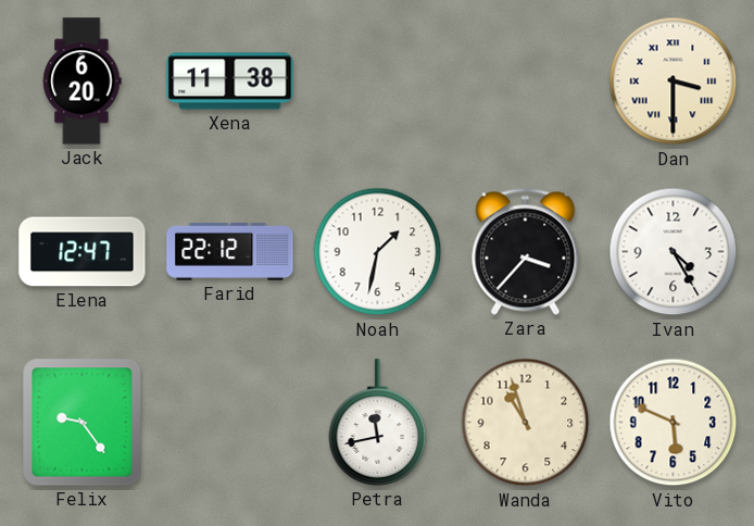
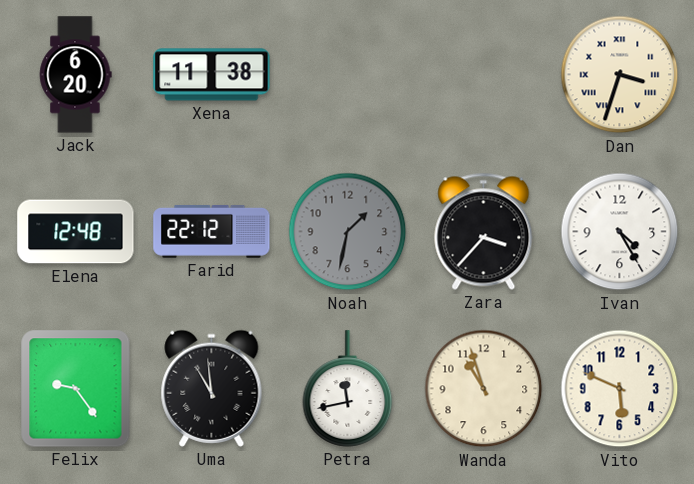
Dan: 3:30 -> 3:33
Elena: 12:47 -> 12:48
Noah dial: white -> grey
Uma: none -> 10:59
